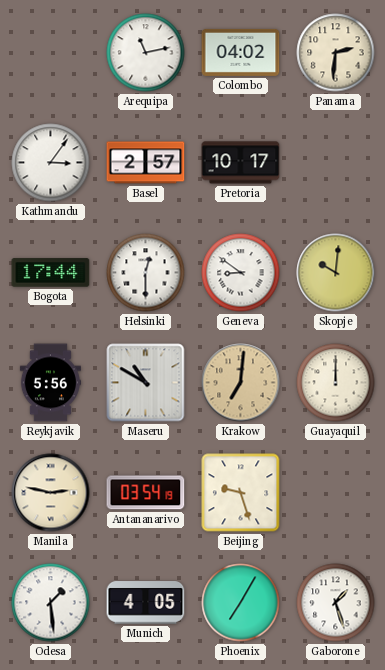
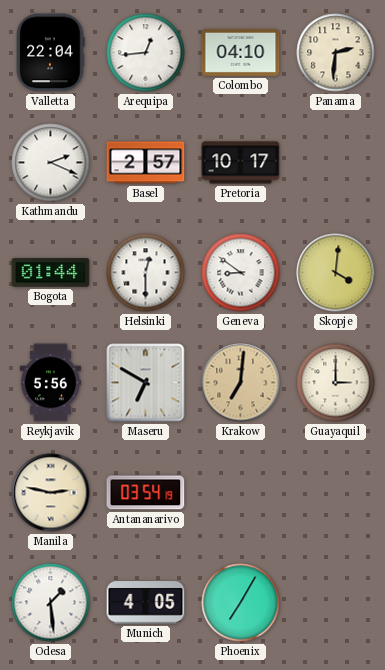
Valletta: none -> 22:04
Arequipa: 11:13 -> 12:44
Colombo: 04:02 -> 04:10
Kathmandu: 3:06 -> 2:19
Bogota: 17:44 -> 01:44
Skopje: 10:01 -> 4:01
Maseru: 10:50 -> 6:50
Guayaquil: 12:00 -> 3:00
Beijing: 9:27 -> none
Gaborone: 1:27 -> none
